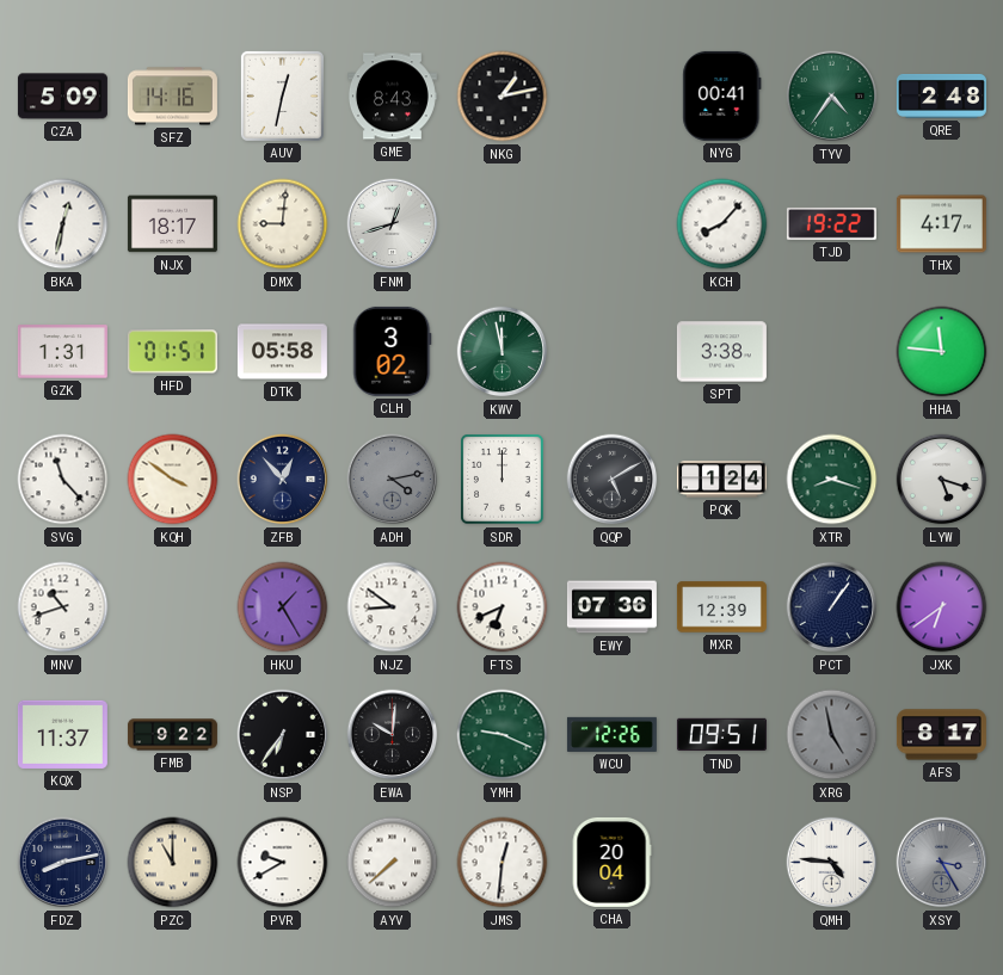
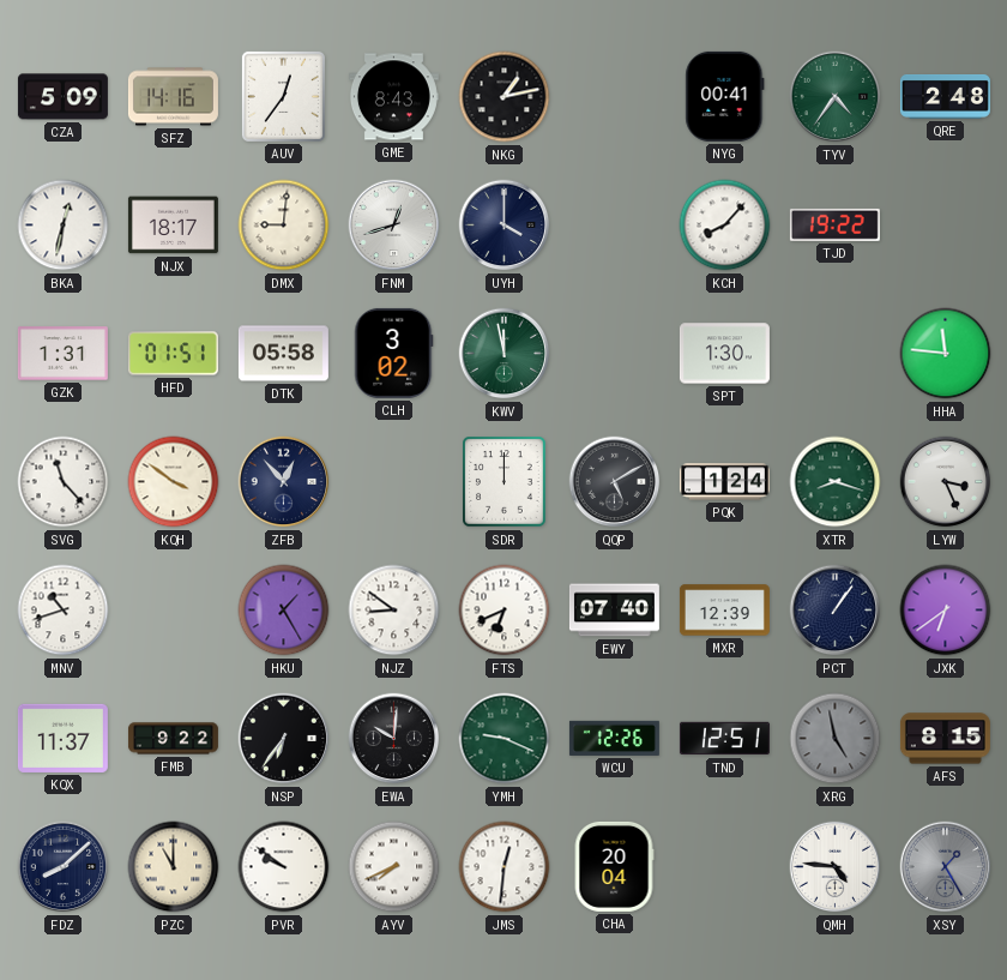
AUV: 12:32 -> 12:36
UYH: none -> 4:00
THX: 4:17 -> none
SPT: 3:38 -> 1:30
ADH: 4:13 -> none
LYW: 5:18 -> 3:26
EWY: 07:36 -> 07:40
TND: 09:51 -> 12:51
AFS: 8:17 -> 8:15
FDZ: 8:13 -> 8:08
PVR: 9:40 -> 9:51
AYV: 7:38 -> 7:41
XSY: 3:25 -> 1:25
